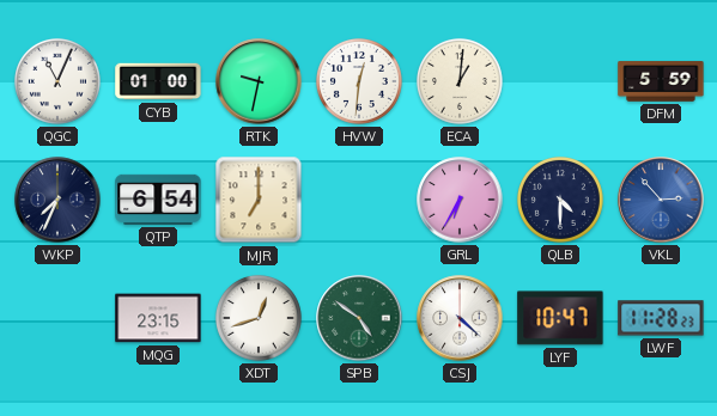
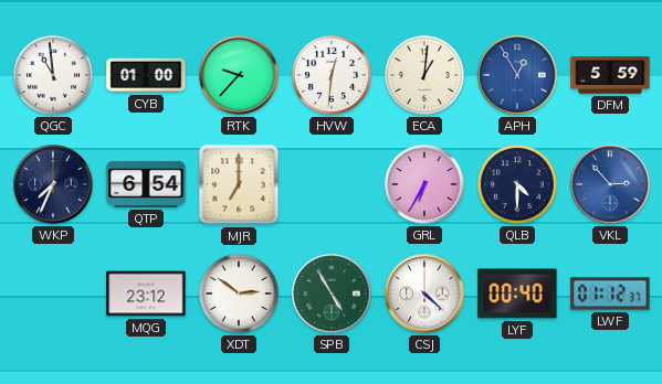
QGC: 11:04 -> 10:59
RTK: 9:32 -> 9:37
APH: none -> 12:55
MQG: 23:15 -> 23:12
XDT: 12:42 -> 2:51
SPB: 4:51 -> 4:55
LYF: 10:47 -> 00:40
LWF: 11:28 -> 01:12
